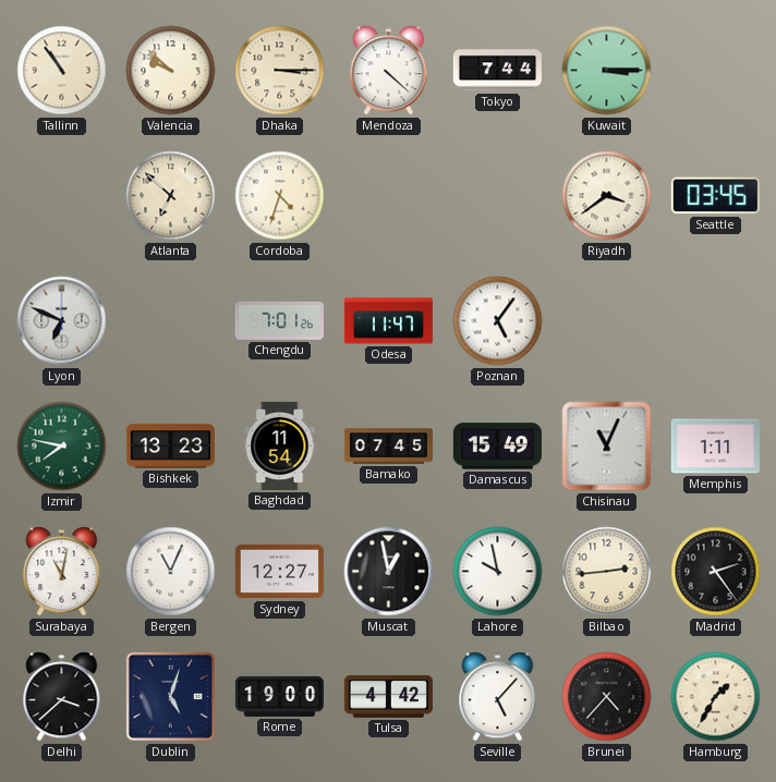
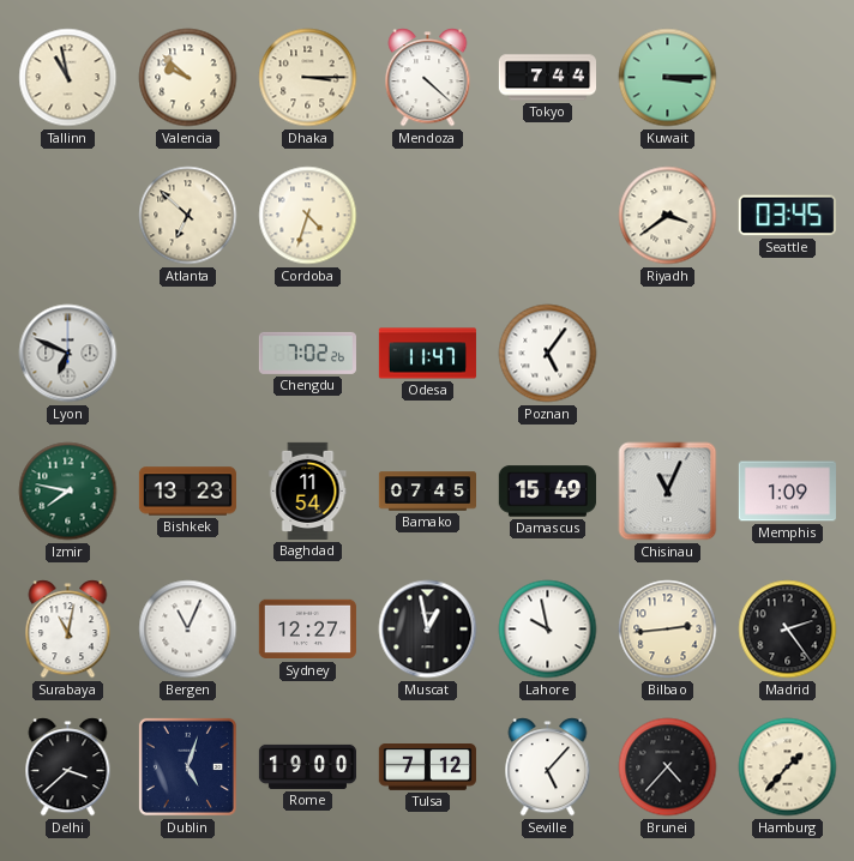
Tallinn: 10:54 -> 10:58
Chengdu: 7:01 -> 7:02
Memphis: 1:11 -> 1:09
Tulsa: 4:42 -> 7:12
Hamburg: 1:35 -> 1:37
